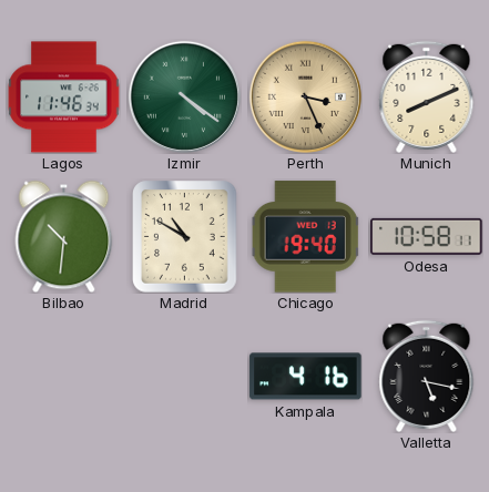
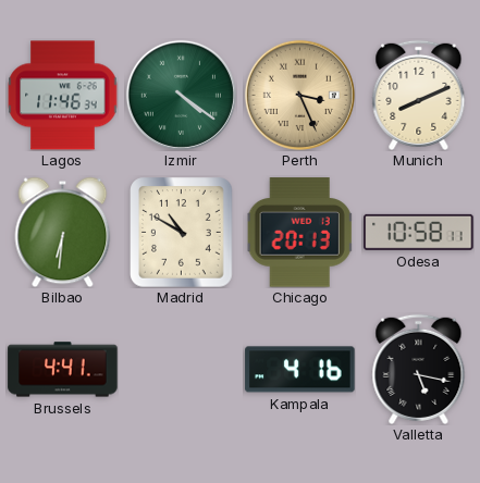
Bilbao: 10:31 -> 6:31
Chicago: 19:40 -> 20:13
Brussels: none -> 4:41
